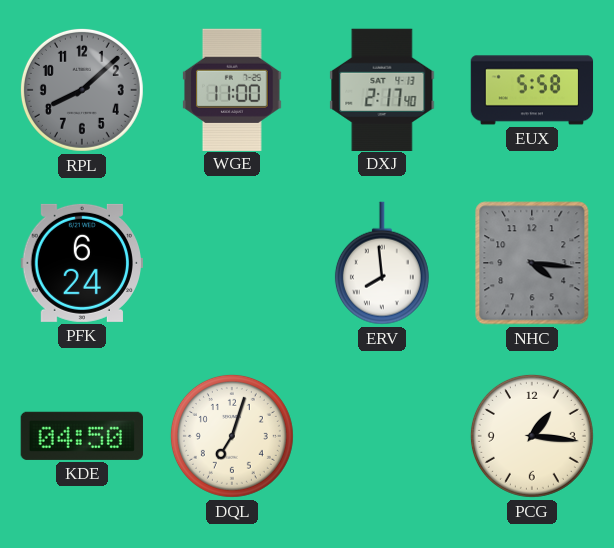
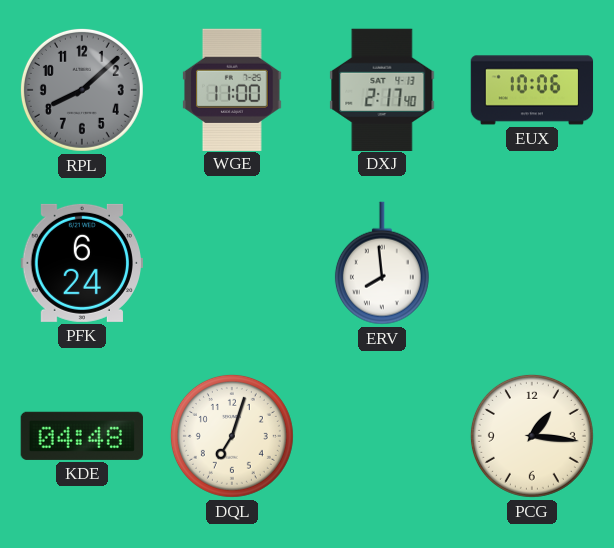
EUX: 5:58 -> 10:06
NHC: 4:16 -> none
KDE: 04:50 -> 04:48
